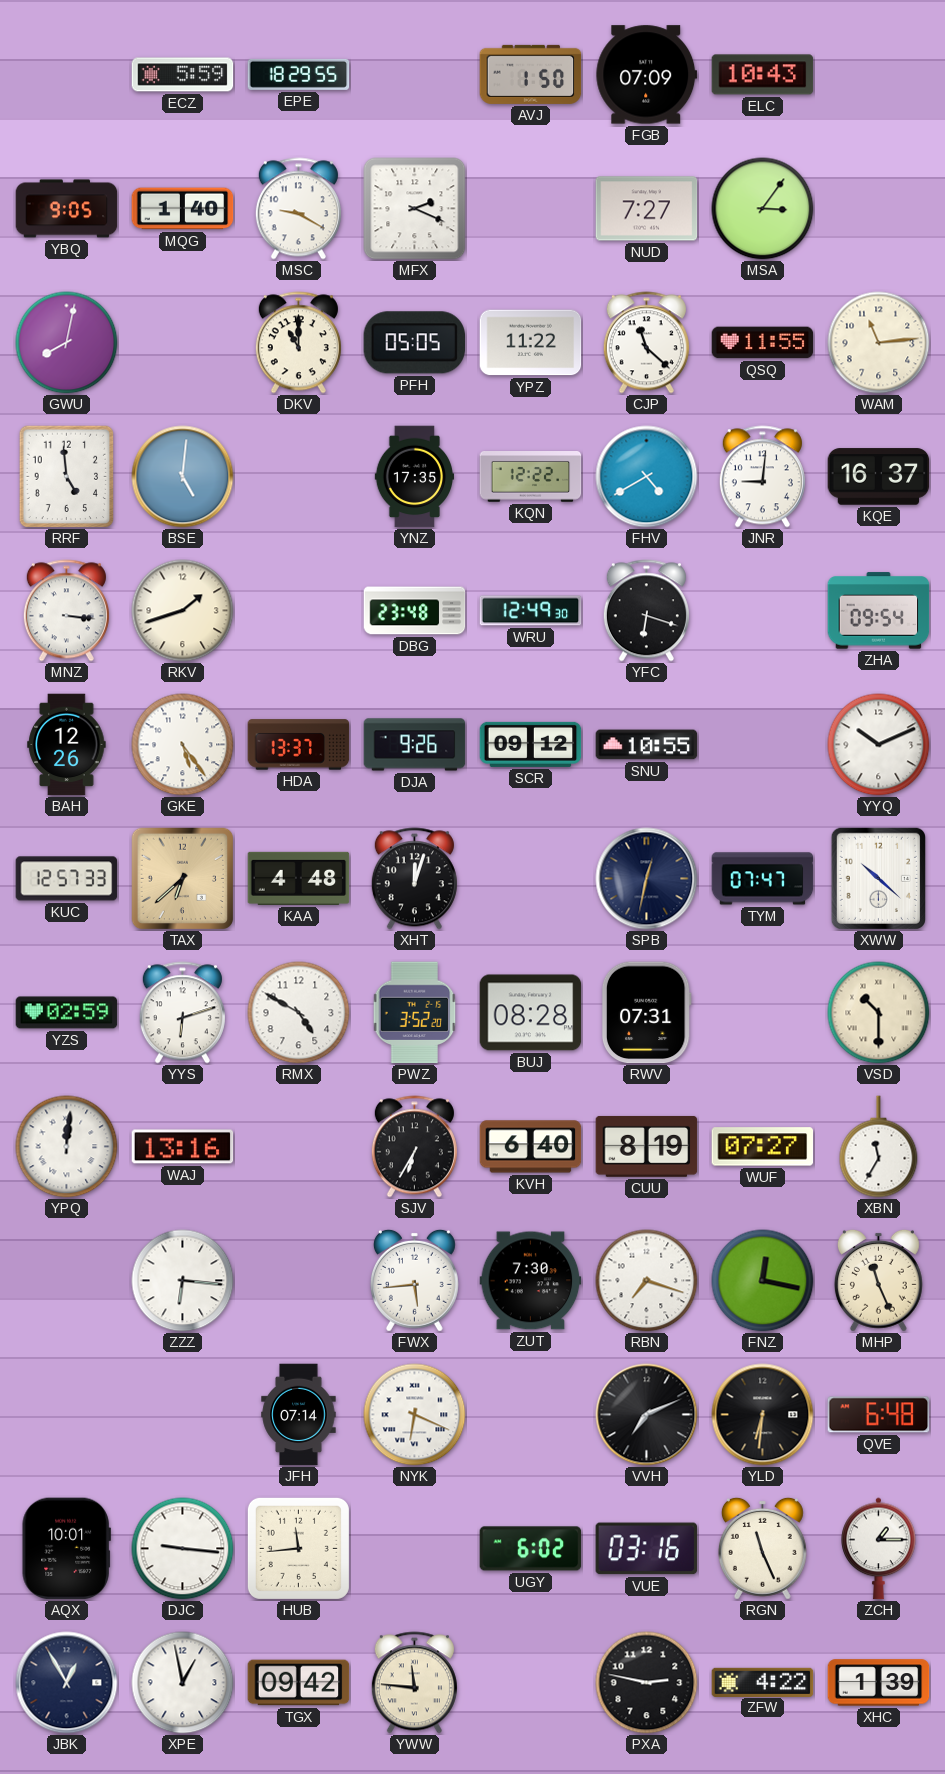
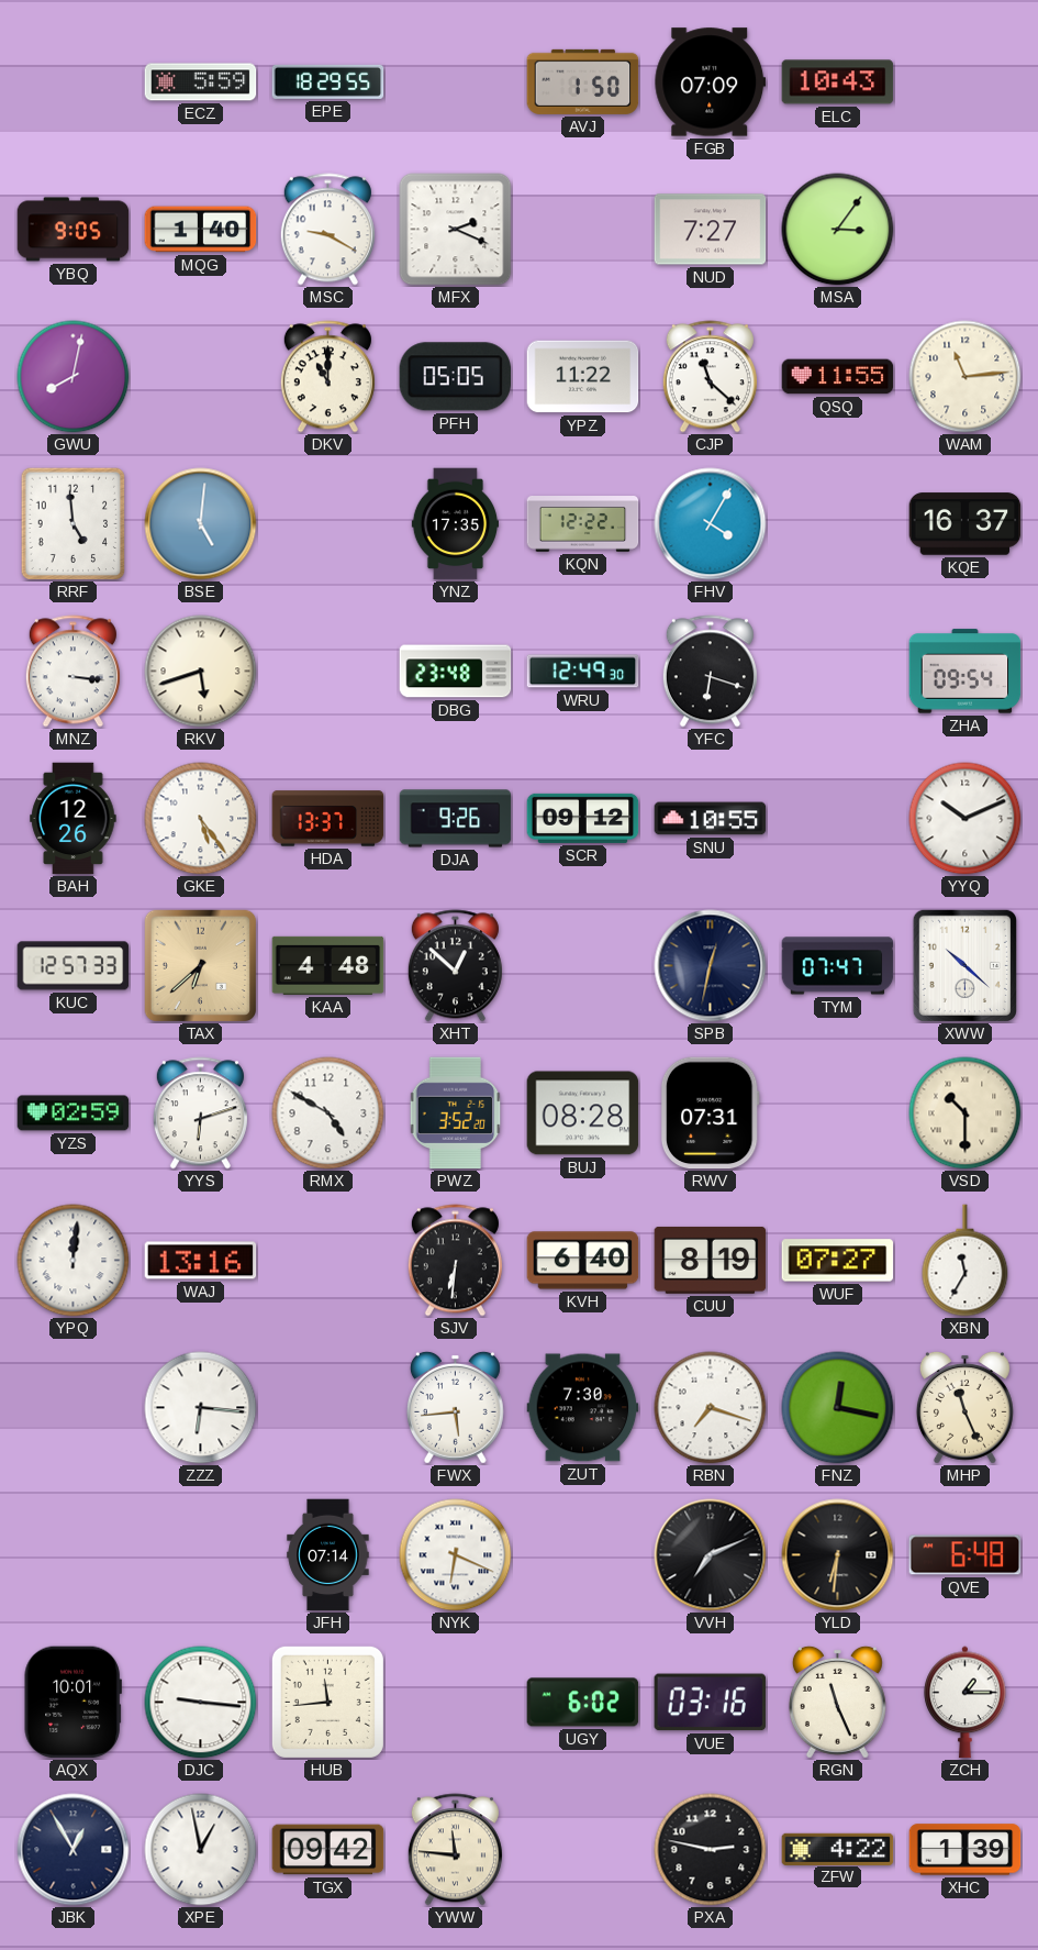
FHV: 4:40 -> 4:05
JNR: 9:01 -> none
RKV: 1:42 -> 5:42
XHT: 12:03 -> 12:52
SJV: 6:35 -> 6:31
